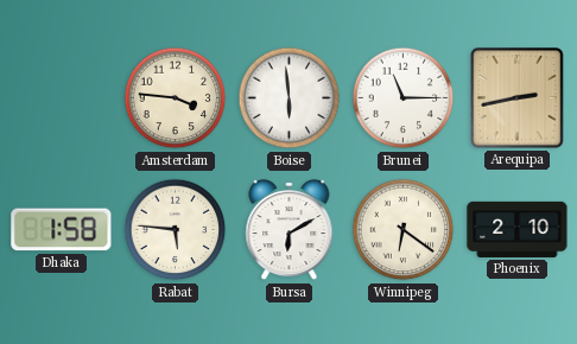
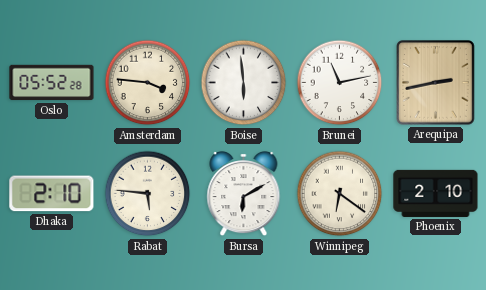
Oslo: none -> 05:52
Brunei: 11:15 -> 11:13
Dhaka: 1:58 -> 2:10
